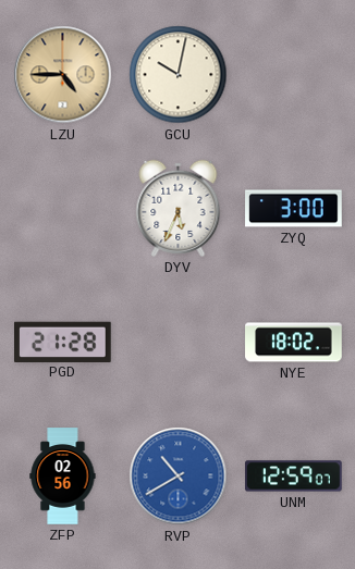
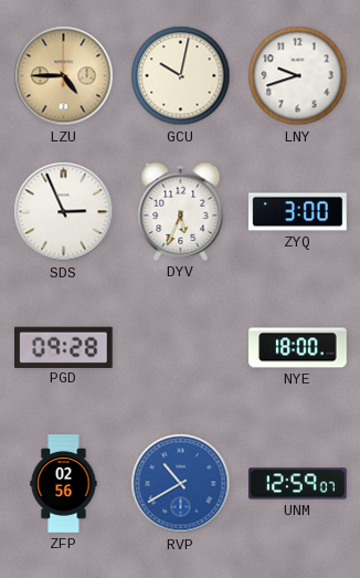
LNY: none -> 9:42
SDS: none -> 2:56
PGD: 21:28 -> 09:28
NYE: 18:02 -> 18:00
